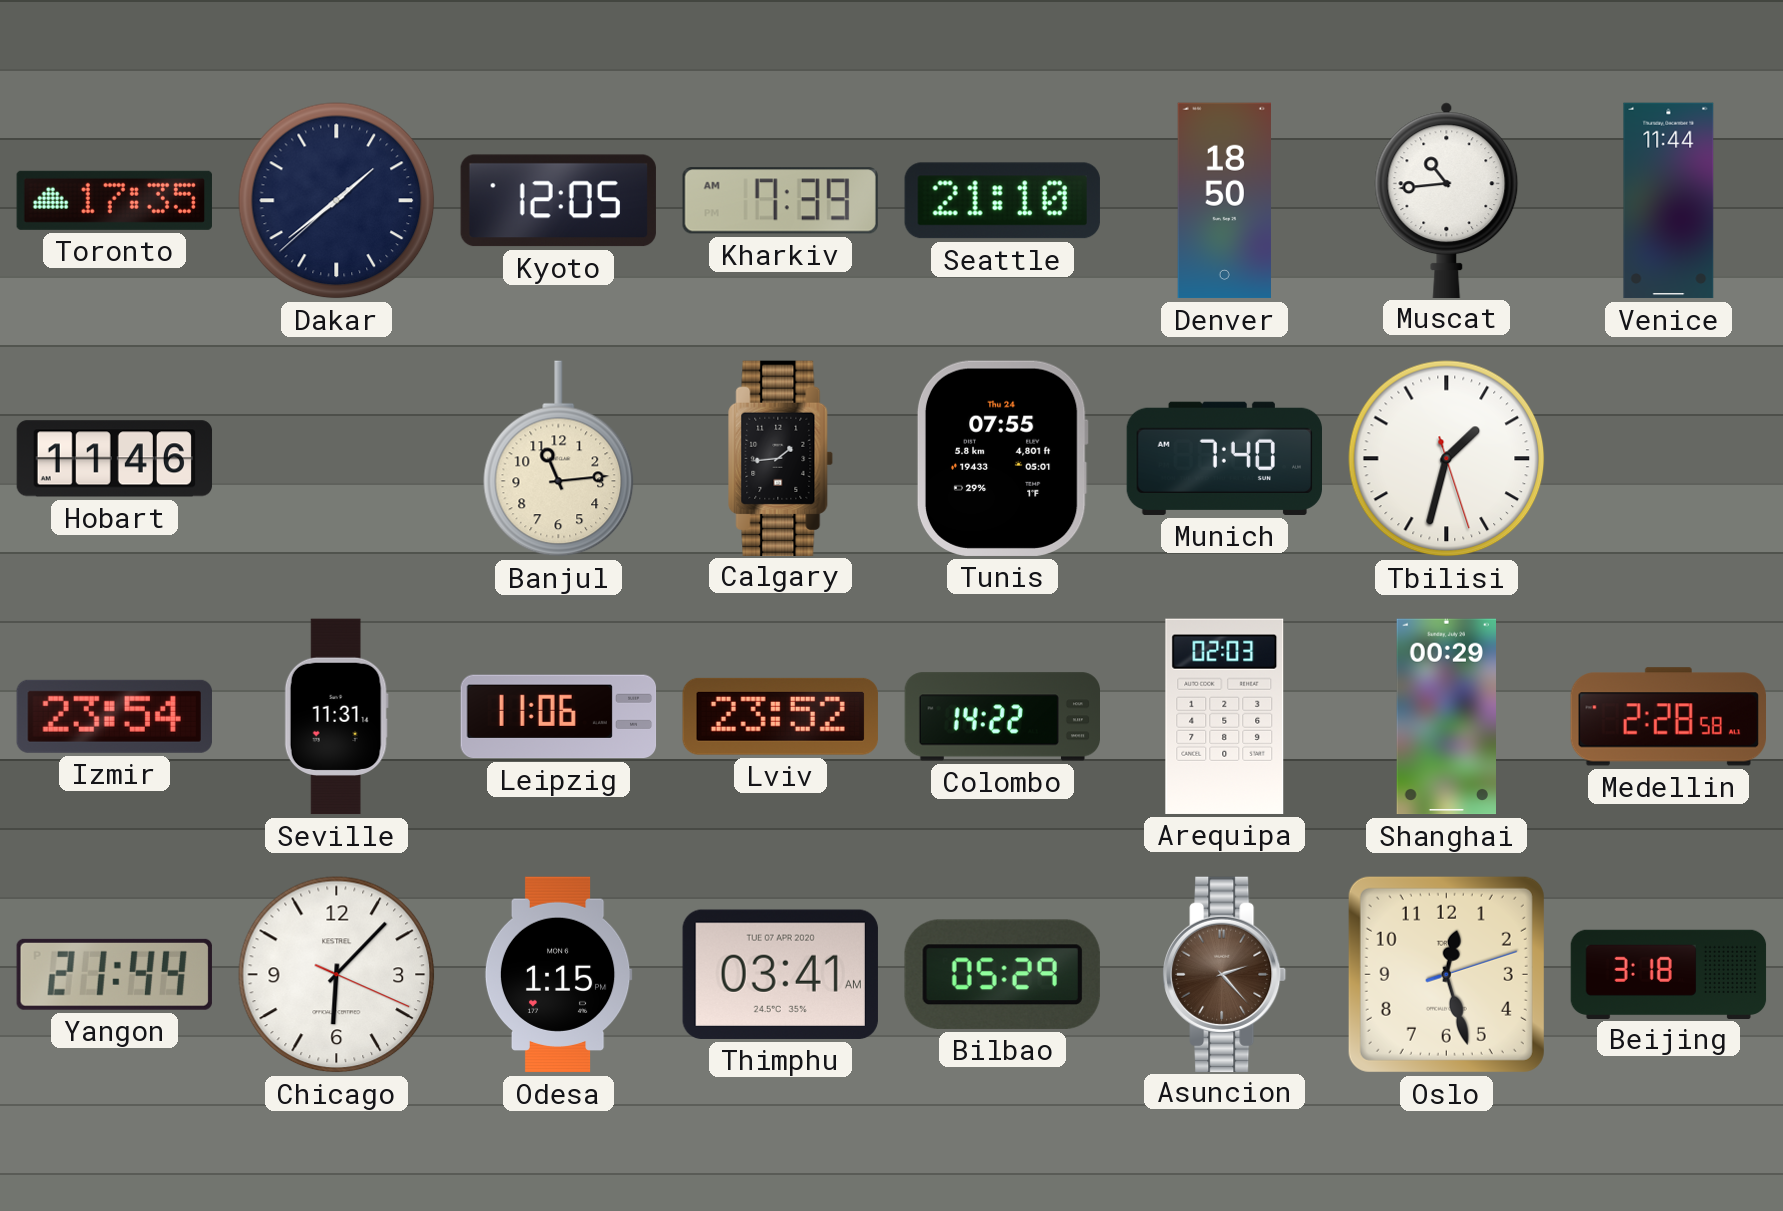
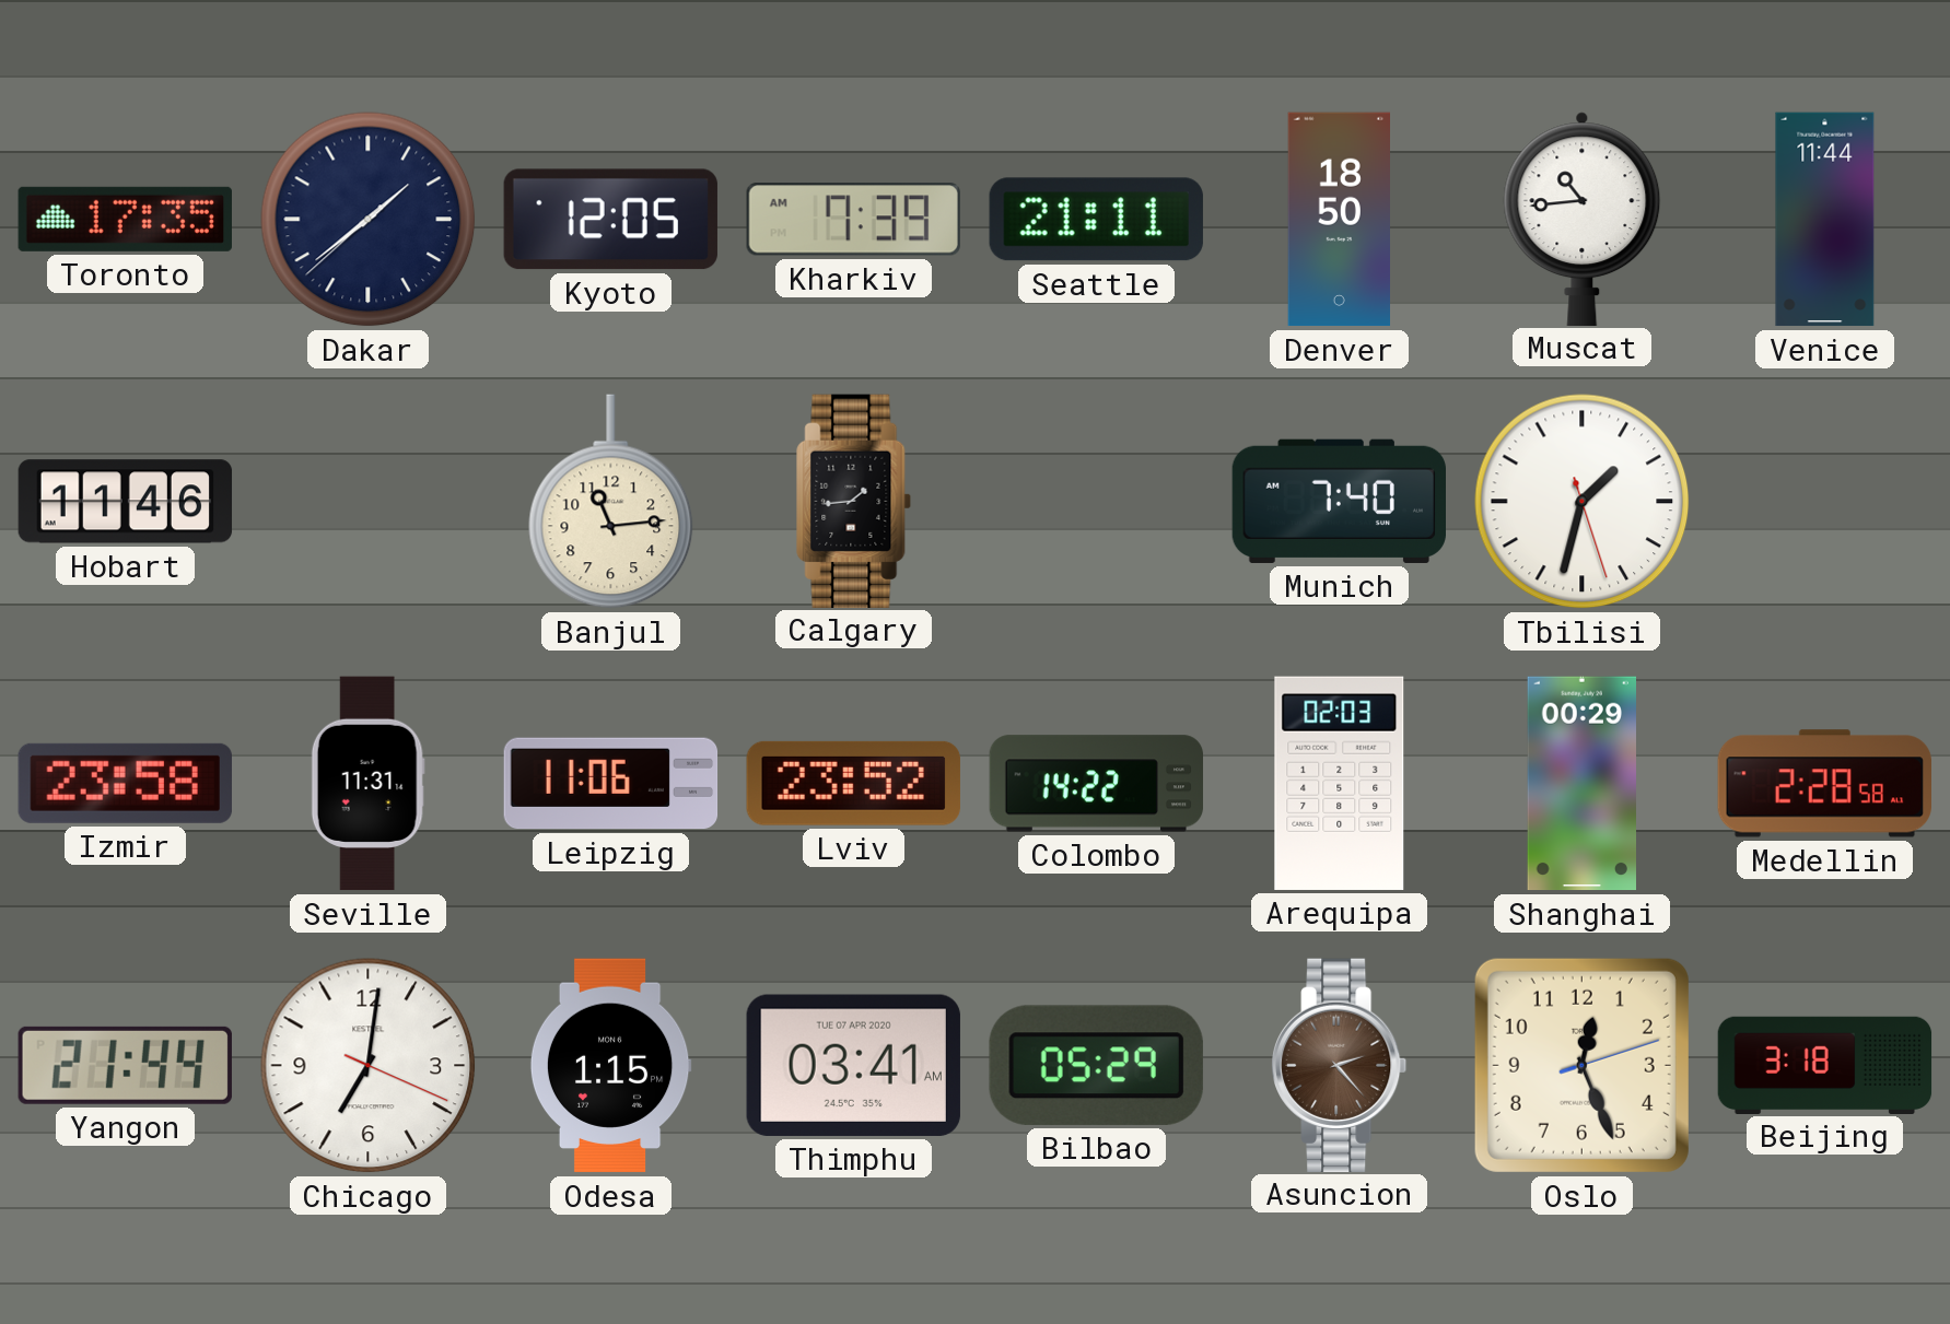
Seattle: 21:10 -> 21:11
Tunis: 07:55 -> none
Izmir: 23:54 -> 23:58
Chicago: 6:07 -> 7:01
Oslo: 12:27 -> 12:26
